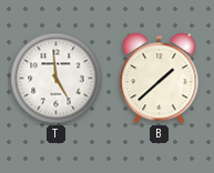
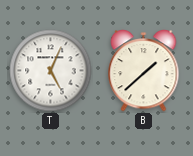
T: 4:59 -> 5:04
